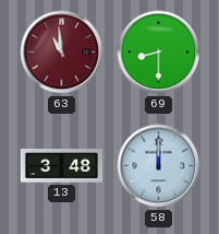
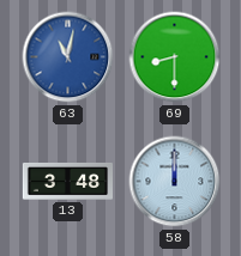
63: 10:59 -> 11:02
63 dial: burgundy -> blue
